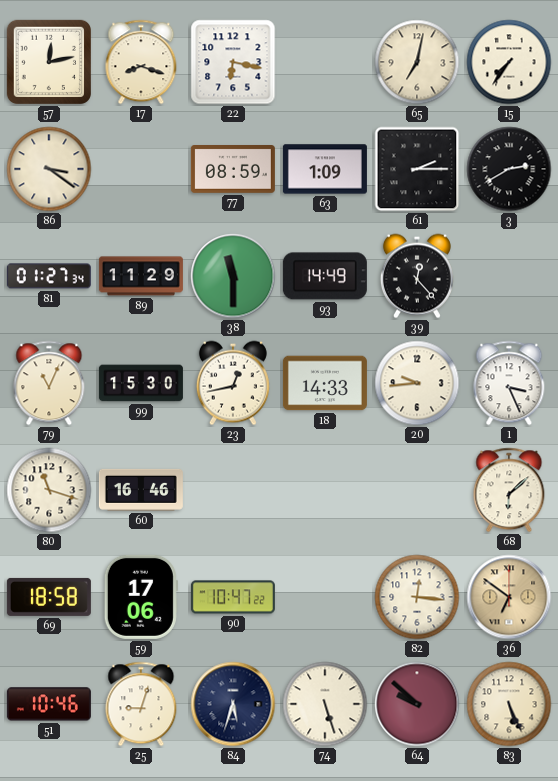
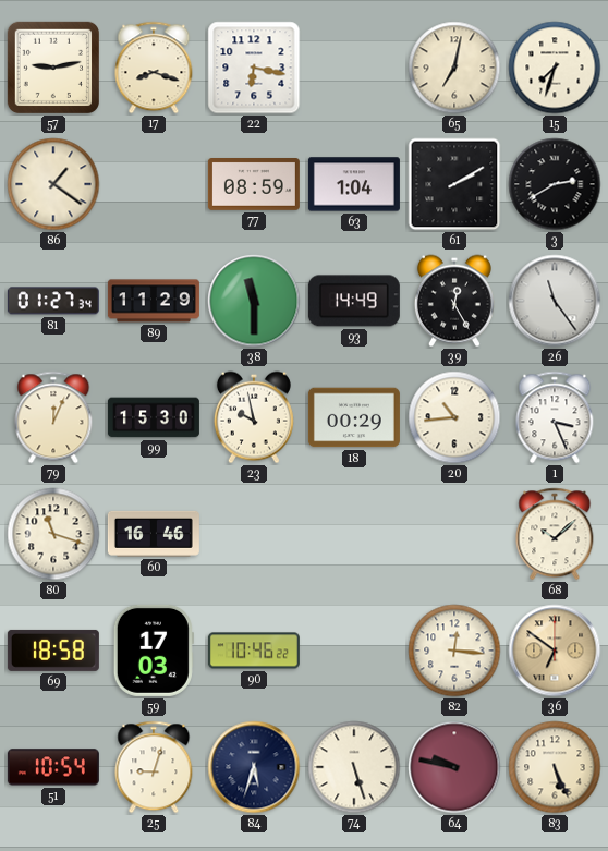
57: 12:13 -> 9:13
15: 7:36 -> 7:33
86: 3:21 -> 1:21
63: 1:09 -> 1:04
61: 2:15 -> 2:10
39: 12:23 -> 12:25
26: none -> 11:24
79: 11:04 -> 12:04
23: 12:43 -> 9:58
18: 14:33 -> 00:29
20: 9:44 -> 10:44
68: 6:08 -> 10:08
59: 17:06 -> 17:03
90: 10:47 -> 10:46
51: 10:46 -> 10:54
64: 9:52 -> 9:47
